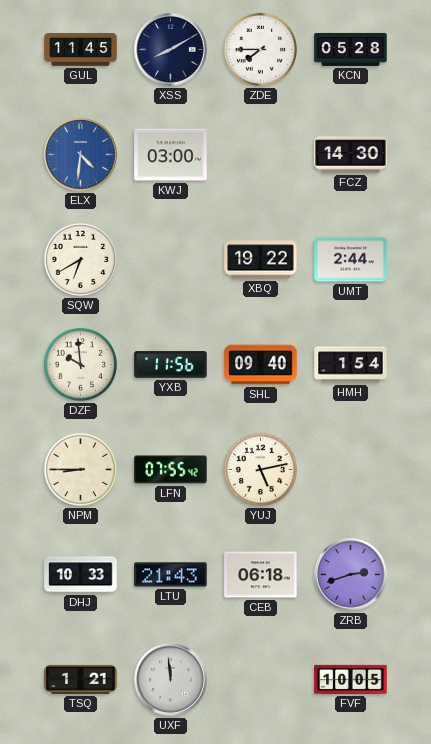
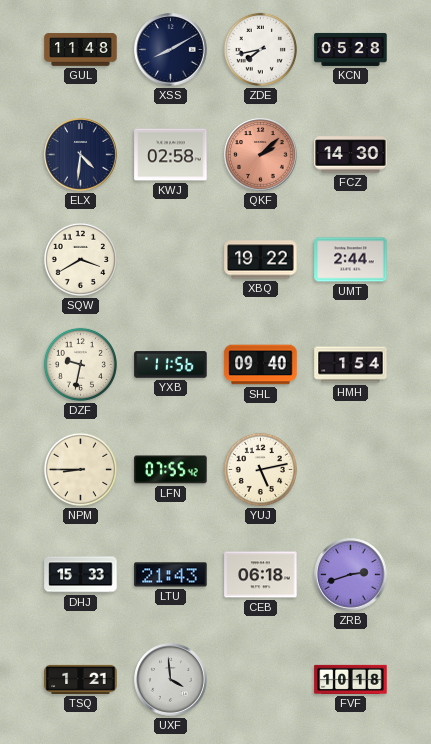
GUL: 11:45 -> 11:48
ZDE: 7:45 -> 7:43
ELX dial: blue -> navy
KWJ: 03:00 -> 02:58
QKF: none -> 2:08
SQW: 6:40 -> 3:40
DZF: 9:59 -> 9:32
DHJ: 10:33 -> 15:33
UXF: 11:59 -> 3:59
FVF: 10:05 -> 10:18
